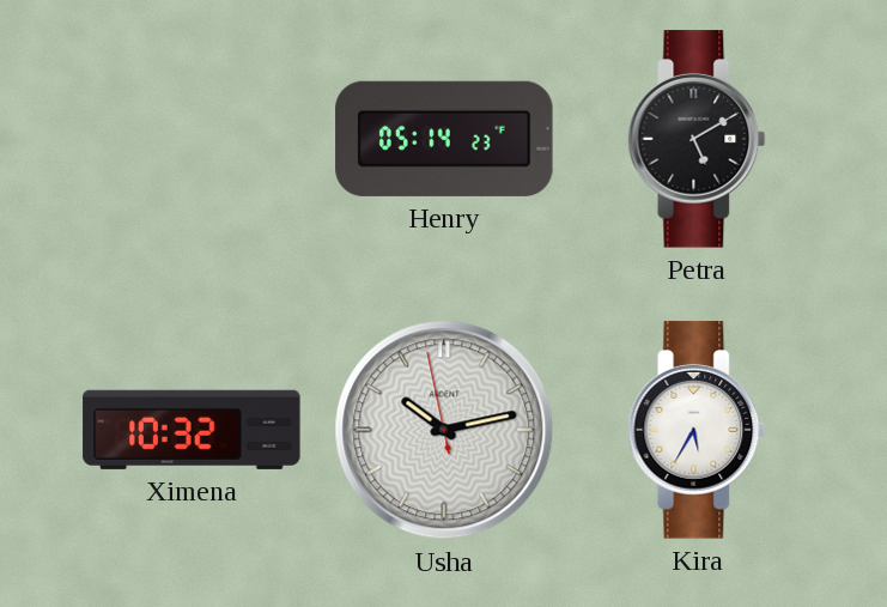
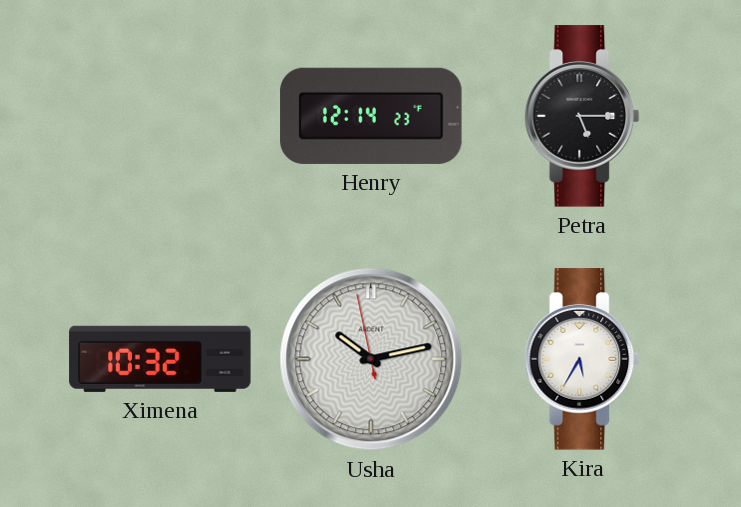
Henry: 05:14 -> 12:14
Petra: 5:10 -> 5:15
